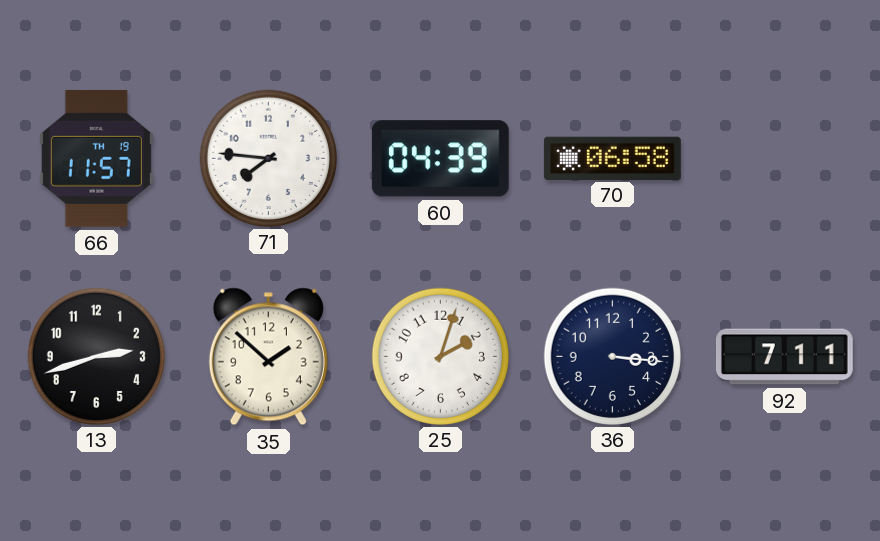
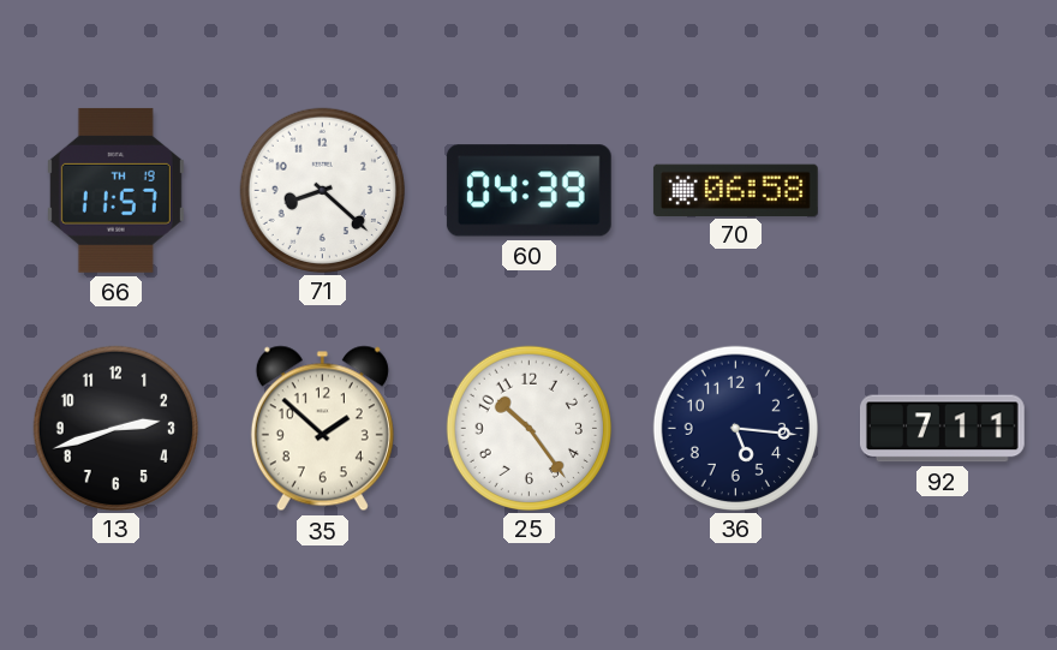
71: 7:46 -> 8:22
25: 2:03 -> 10:24
36: 3:16 -> 5:16
